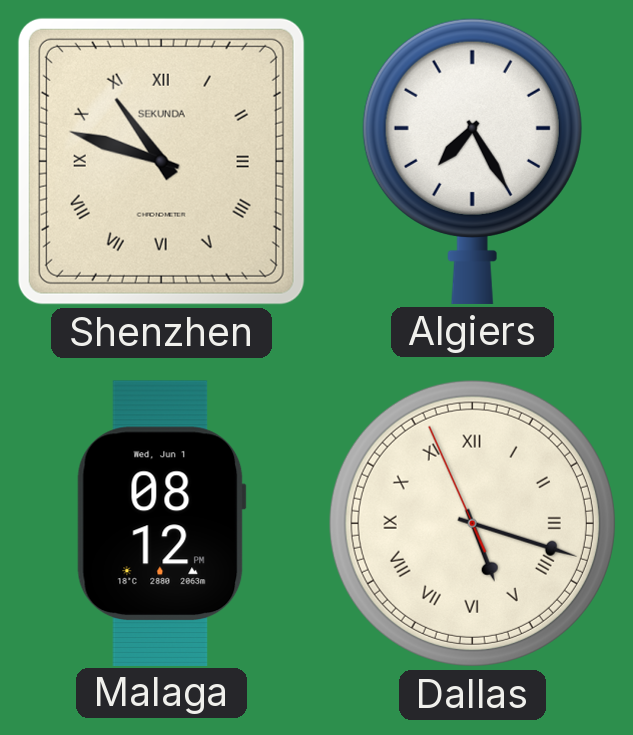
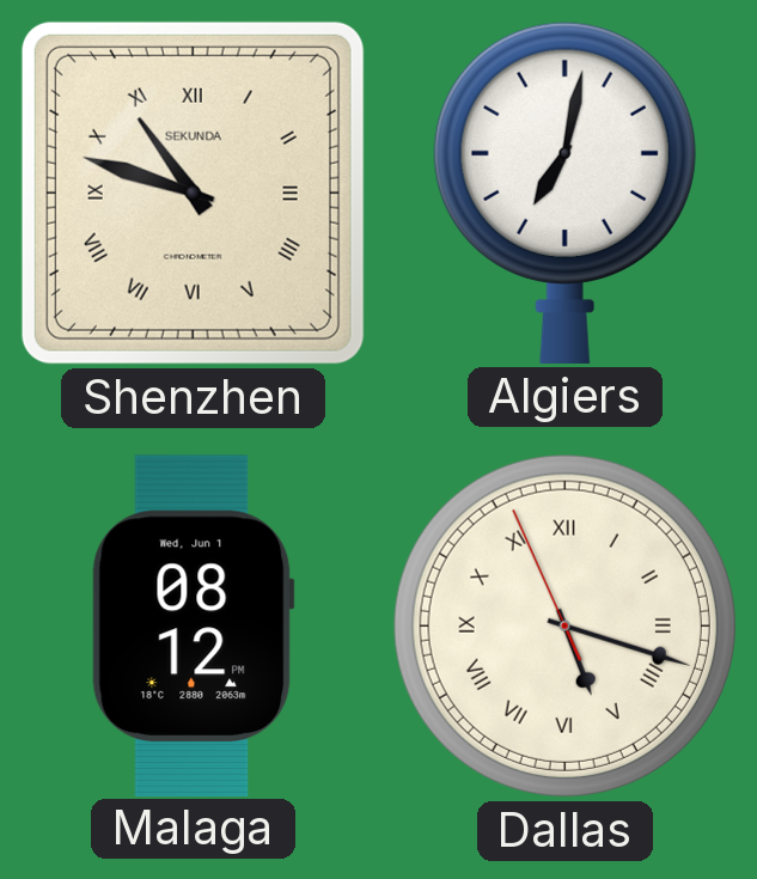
Algiers: 7:25 -> 7:02
